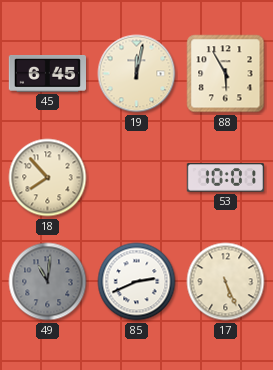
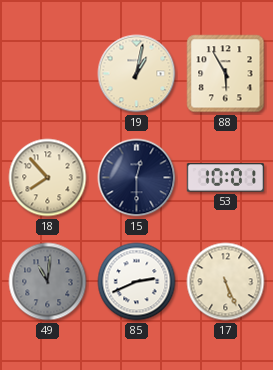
45: 6:45 -> none
19: 12:02 -> 1:02
15: none -> 12:30
